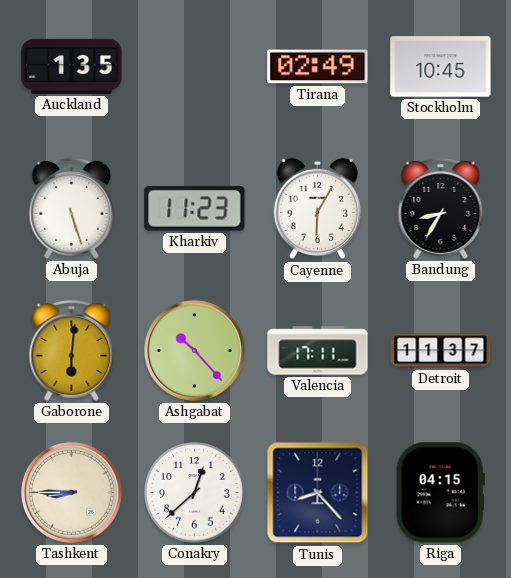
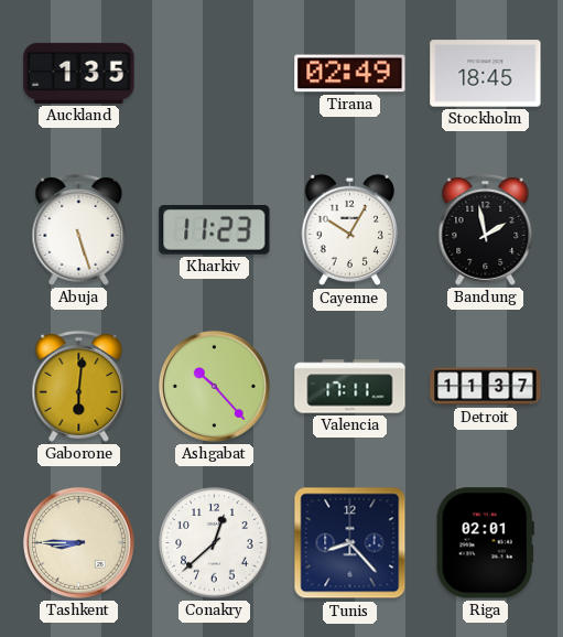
Stockholm: 10:45 -> 18:45
Cayenne: 6:05 -> 10:05
Bandung: 8:35 -> 1:58
Riga: 04:15 -> 02:01
